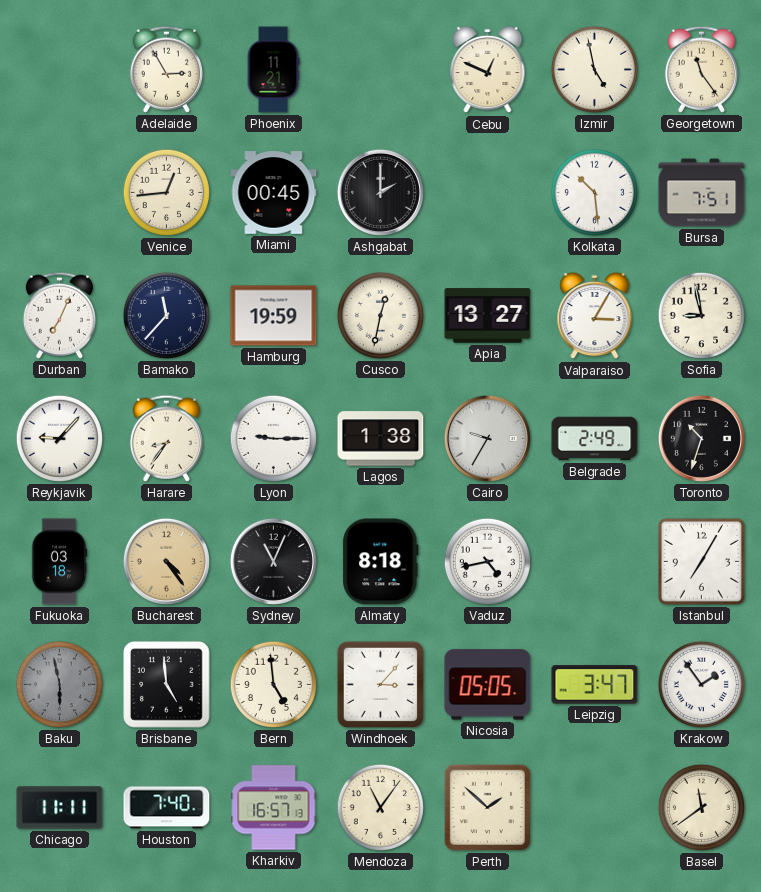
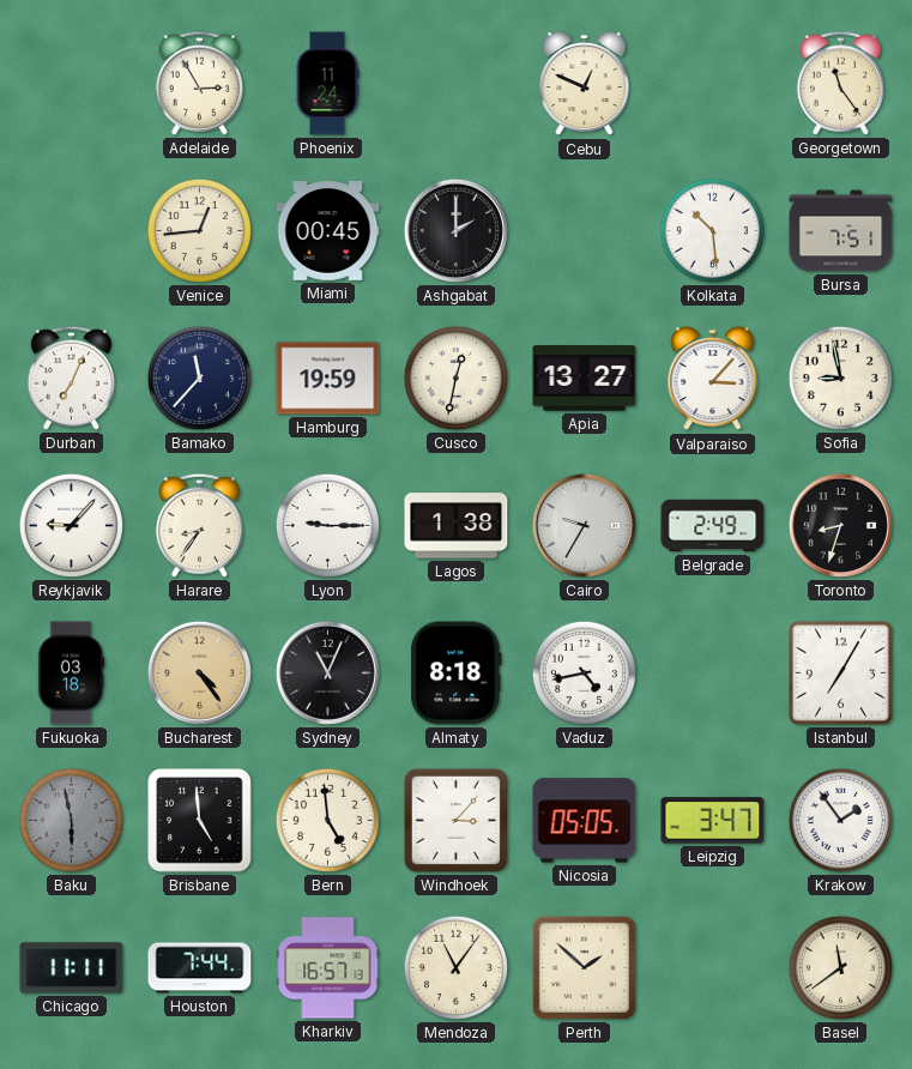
Phoenix: 11:21 -> 11:24
Izmir: 4:58 -> none
Valparaiso: 3:05 -> 3:07
Toronto: 10:33 -> 8:33
Houston: 7:40 -> 7:44
